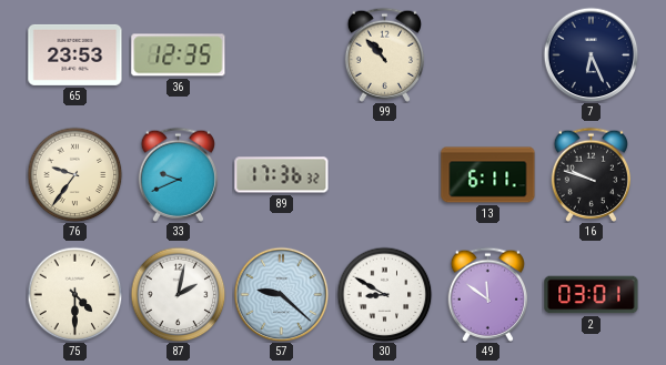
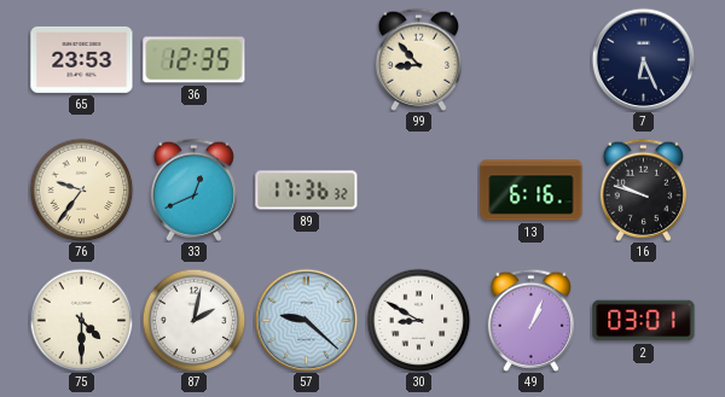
99: 10:53 -> 8:53
33: 9:41 -> 12:41
13: 6:11 -> 6:16
49: 11:51 -> 1:04
